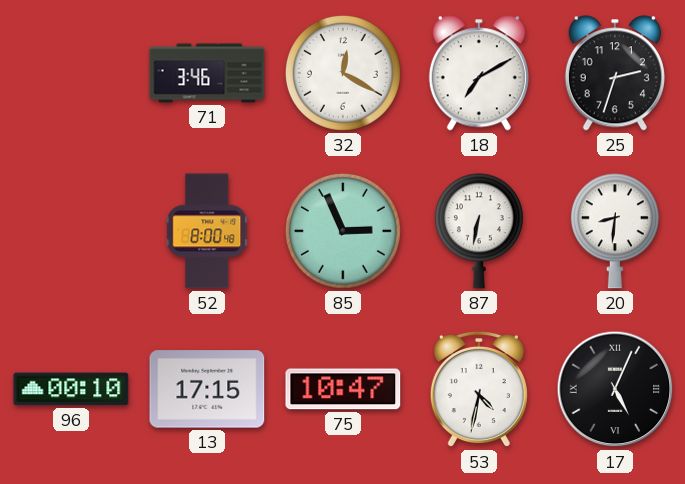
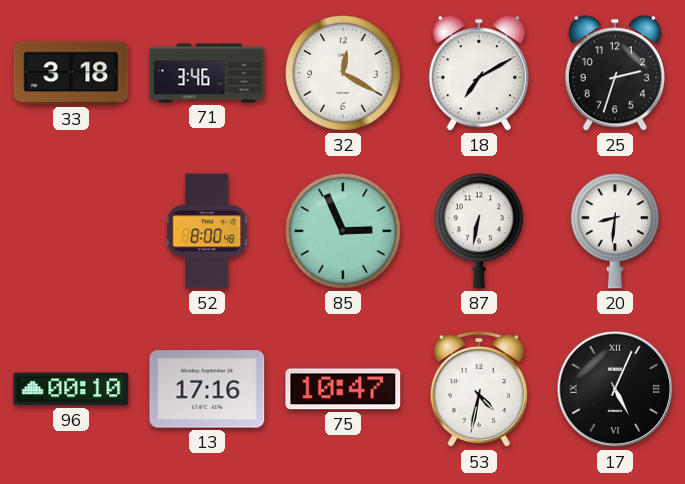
33: none -> 3:18
13: 17:15 -> 17:16
